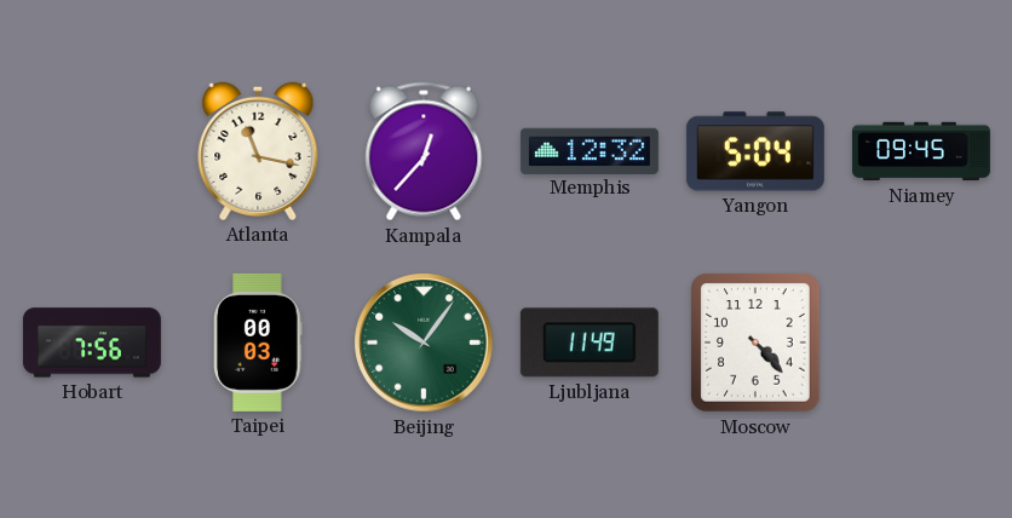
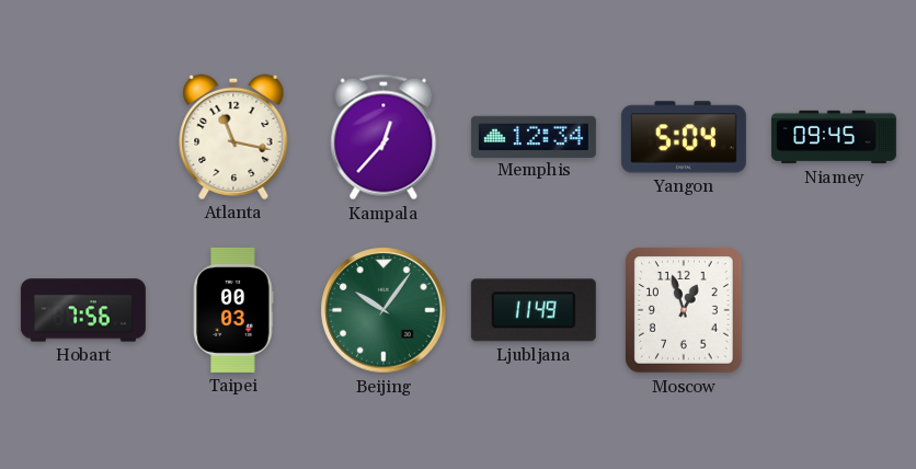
Memphis: 12:32 -> 12:34
Moscow: 4:23 -> 12:57
